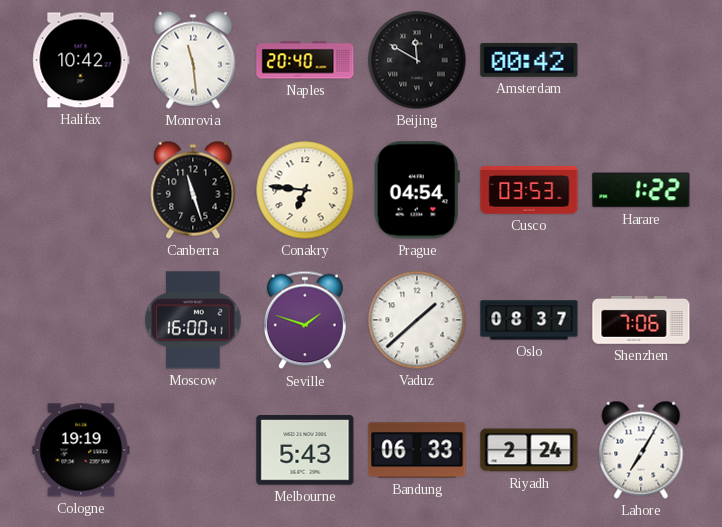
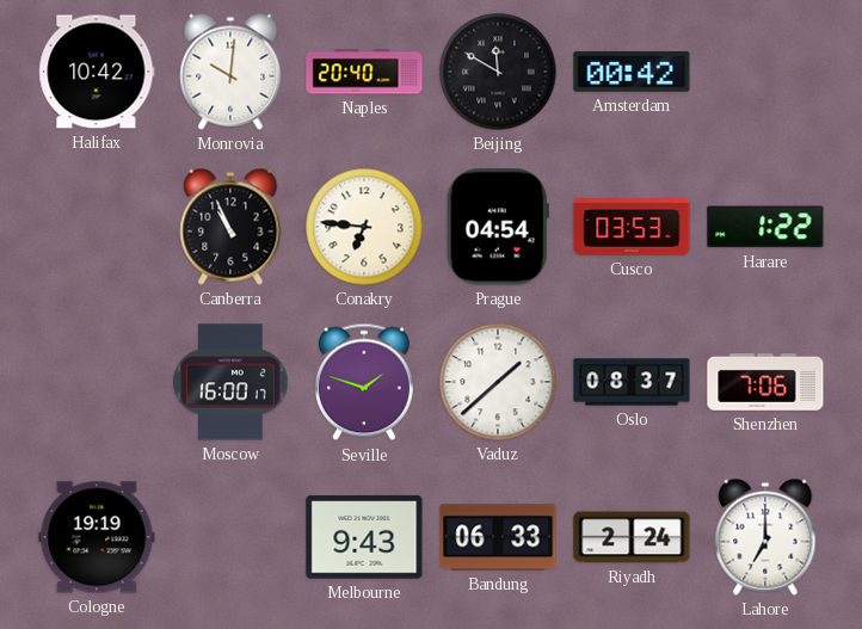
Monrovia: 11:29 -> 10:01
Canberra: 11:27 -> 10:56
Moscow: 16:00:41 -> 16:00:17
Melbourne: 5:43 -> 9:43
Lahore: 7:05 -> 7:00
